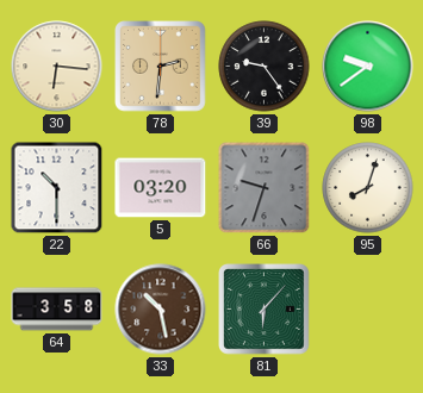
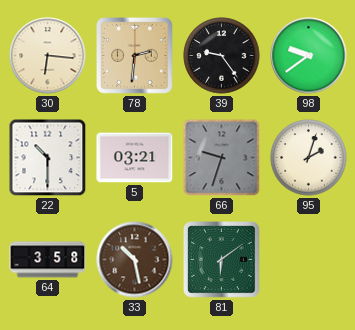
5: 03:20 -> 03:21
95: 8:03 -> 2:03
81: 6:07 -> 6:09
